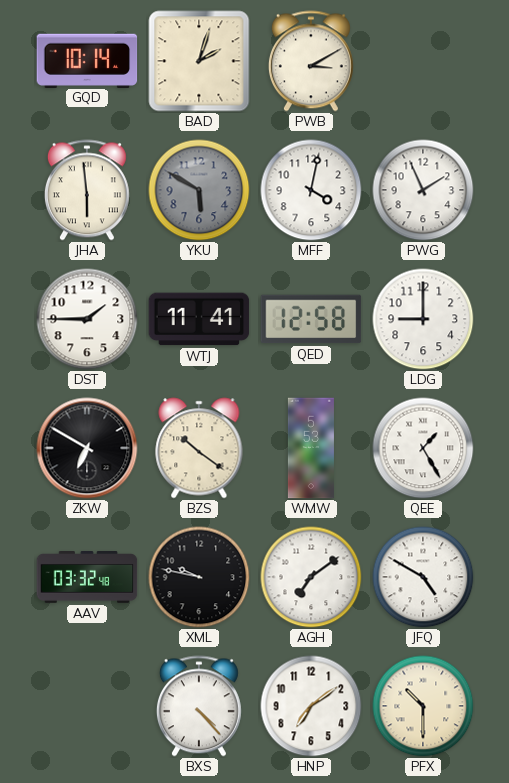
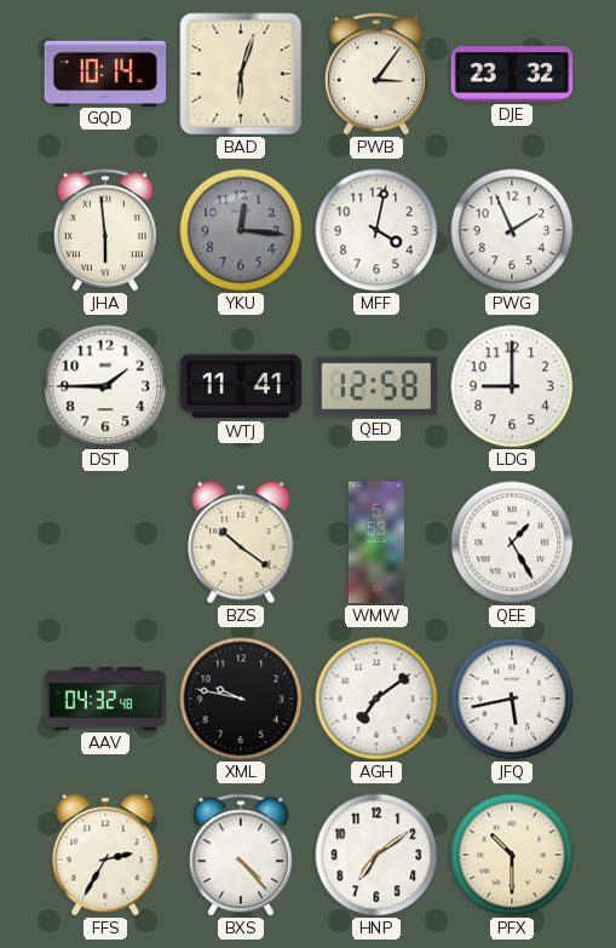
BAD: 2:03 -> 6:03
PWB: 3:10 -> 3:06
DJE: none -> 23:32
YKU: 5:50 -> 12:16
ZKW: 6:50 -> none
AAV: 03:32 -> 04:32
JFQ: 4:50 -> 5:43
FFS: none -> 2:35
